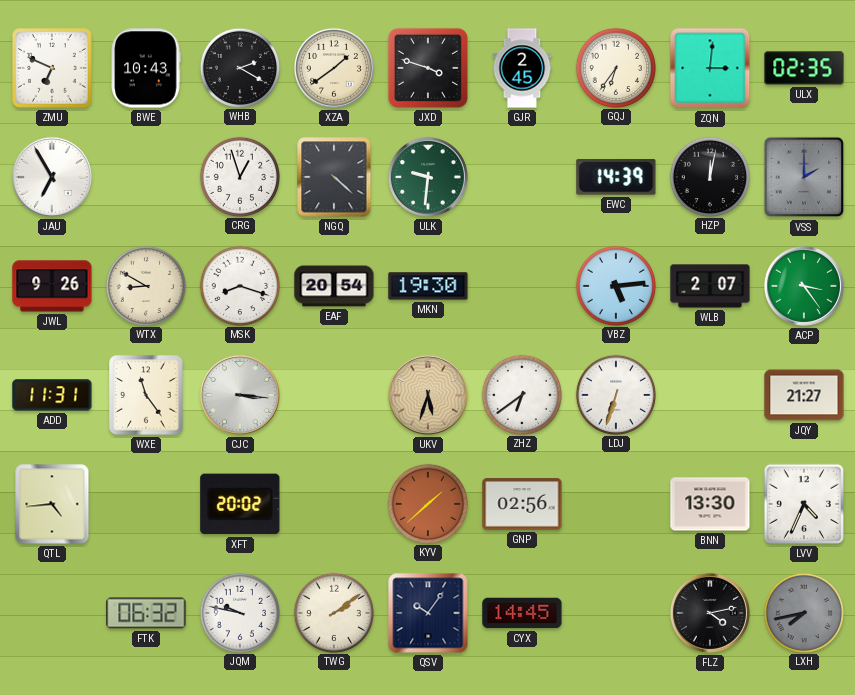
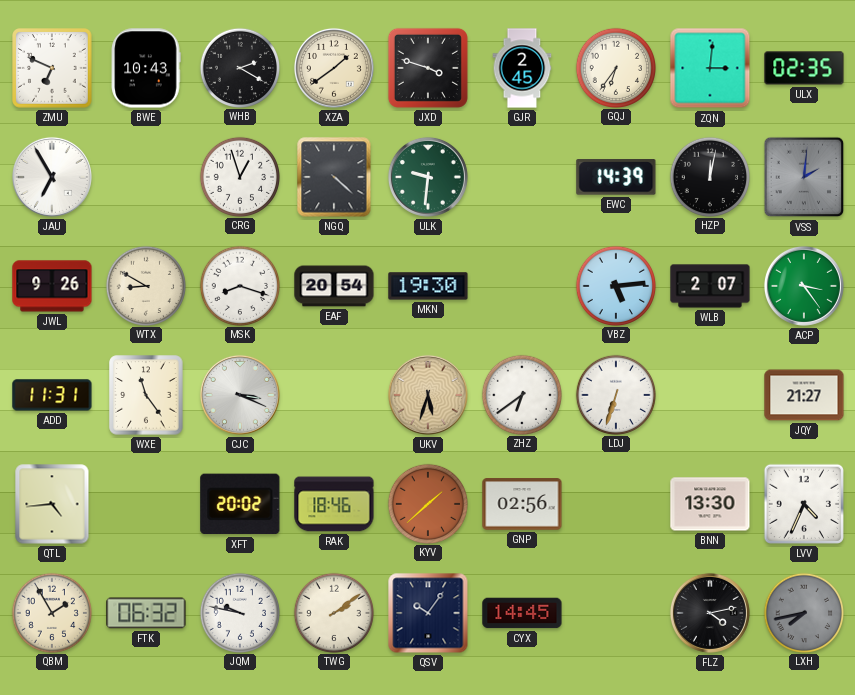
VSS: 2:00 -> 2:01
CJC: 3:16 -> 3:19
RAK: none -> 18:46
QBM: none -> 1:55
